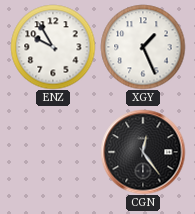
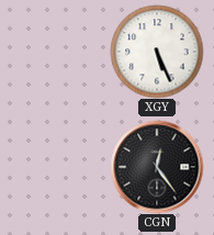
ENZ: 9:55 -> none
XGY: 1:26 -> 5:26
